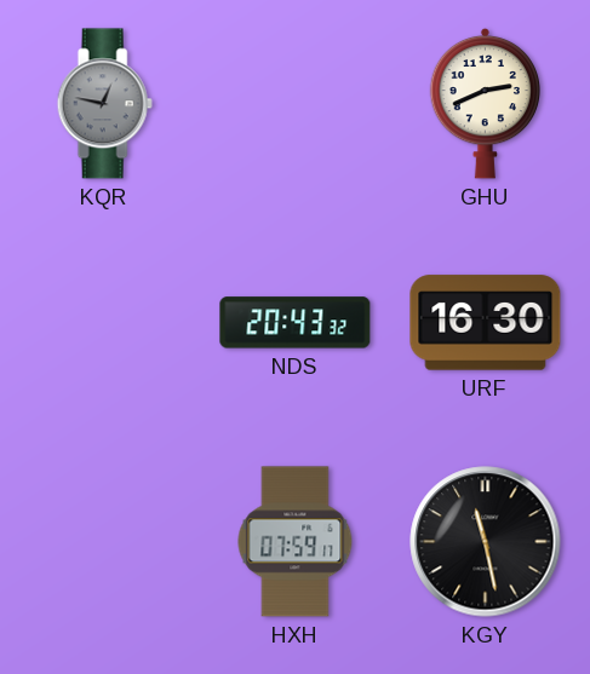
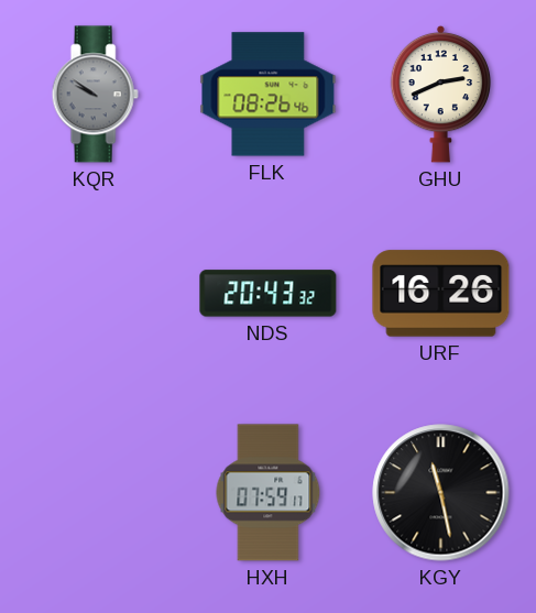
KQR: 12:47 -> 9:51
FLK: none -> 08:26
URF: 16:30 -> 16:26
